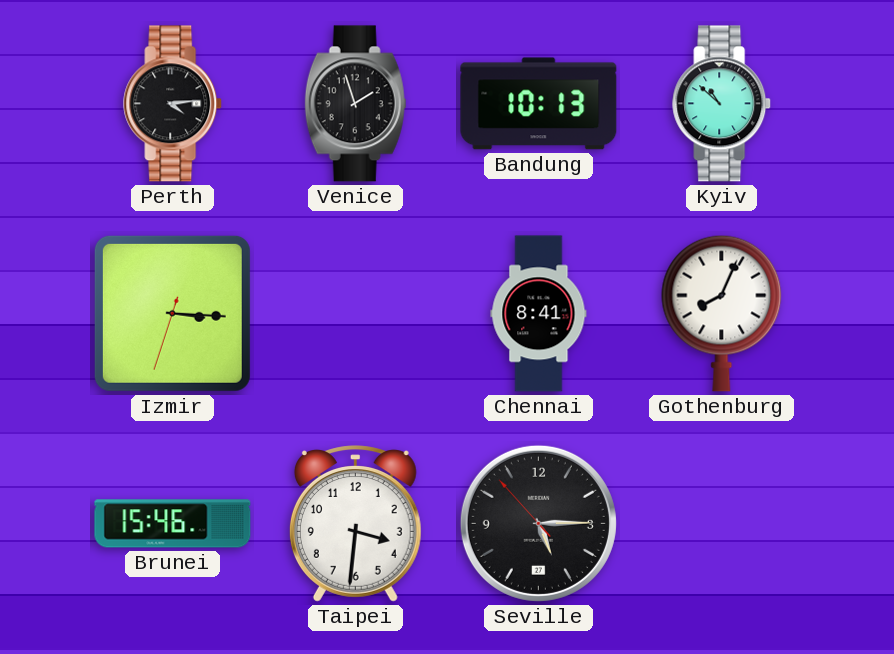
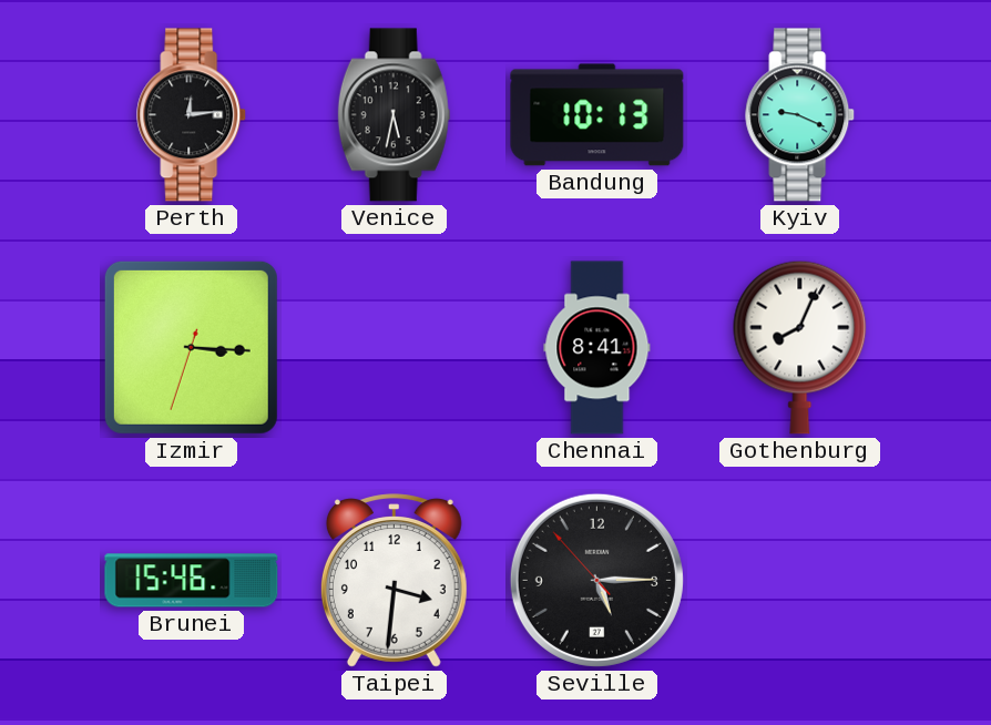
Perth: 4:14 -> 12:14
Venice: 1:57 -> 5:32
Kyiv: 10:52 -> 9:19
